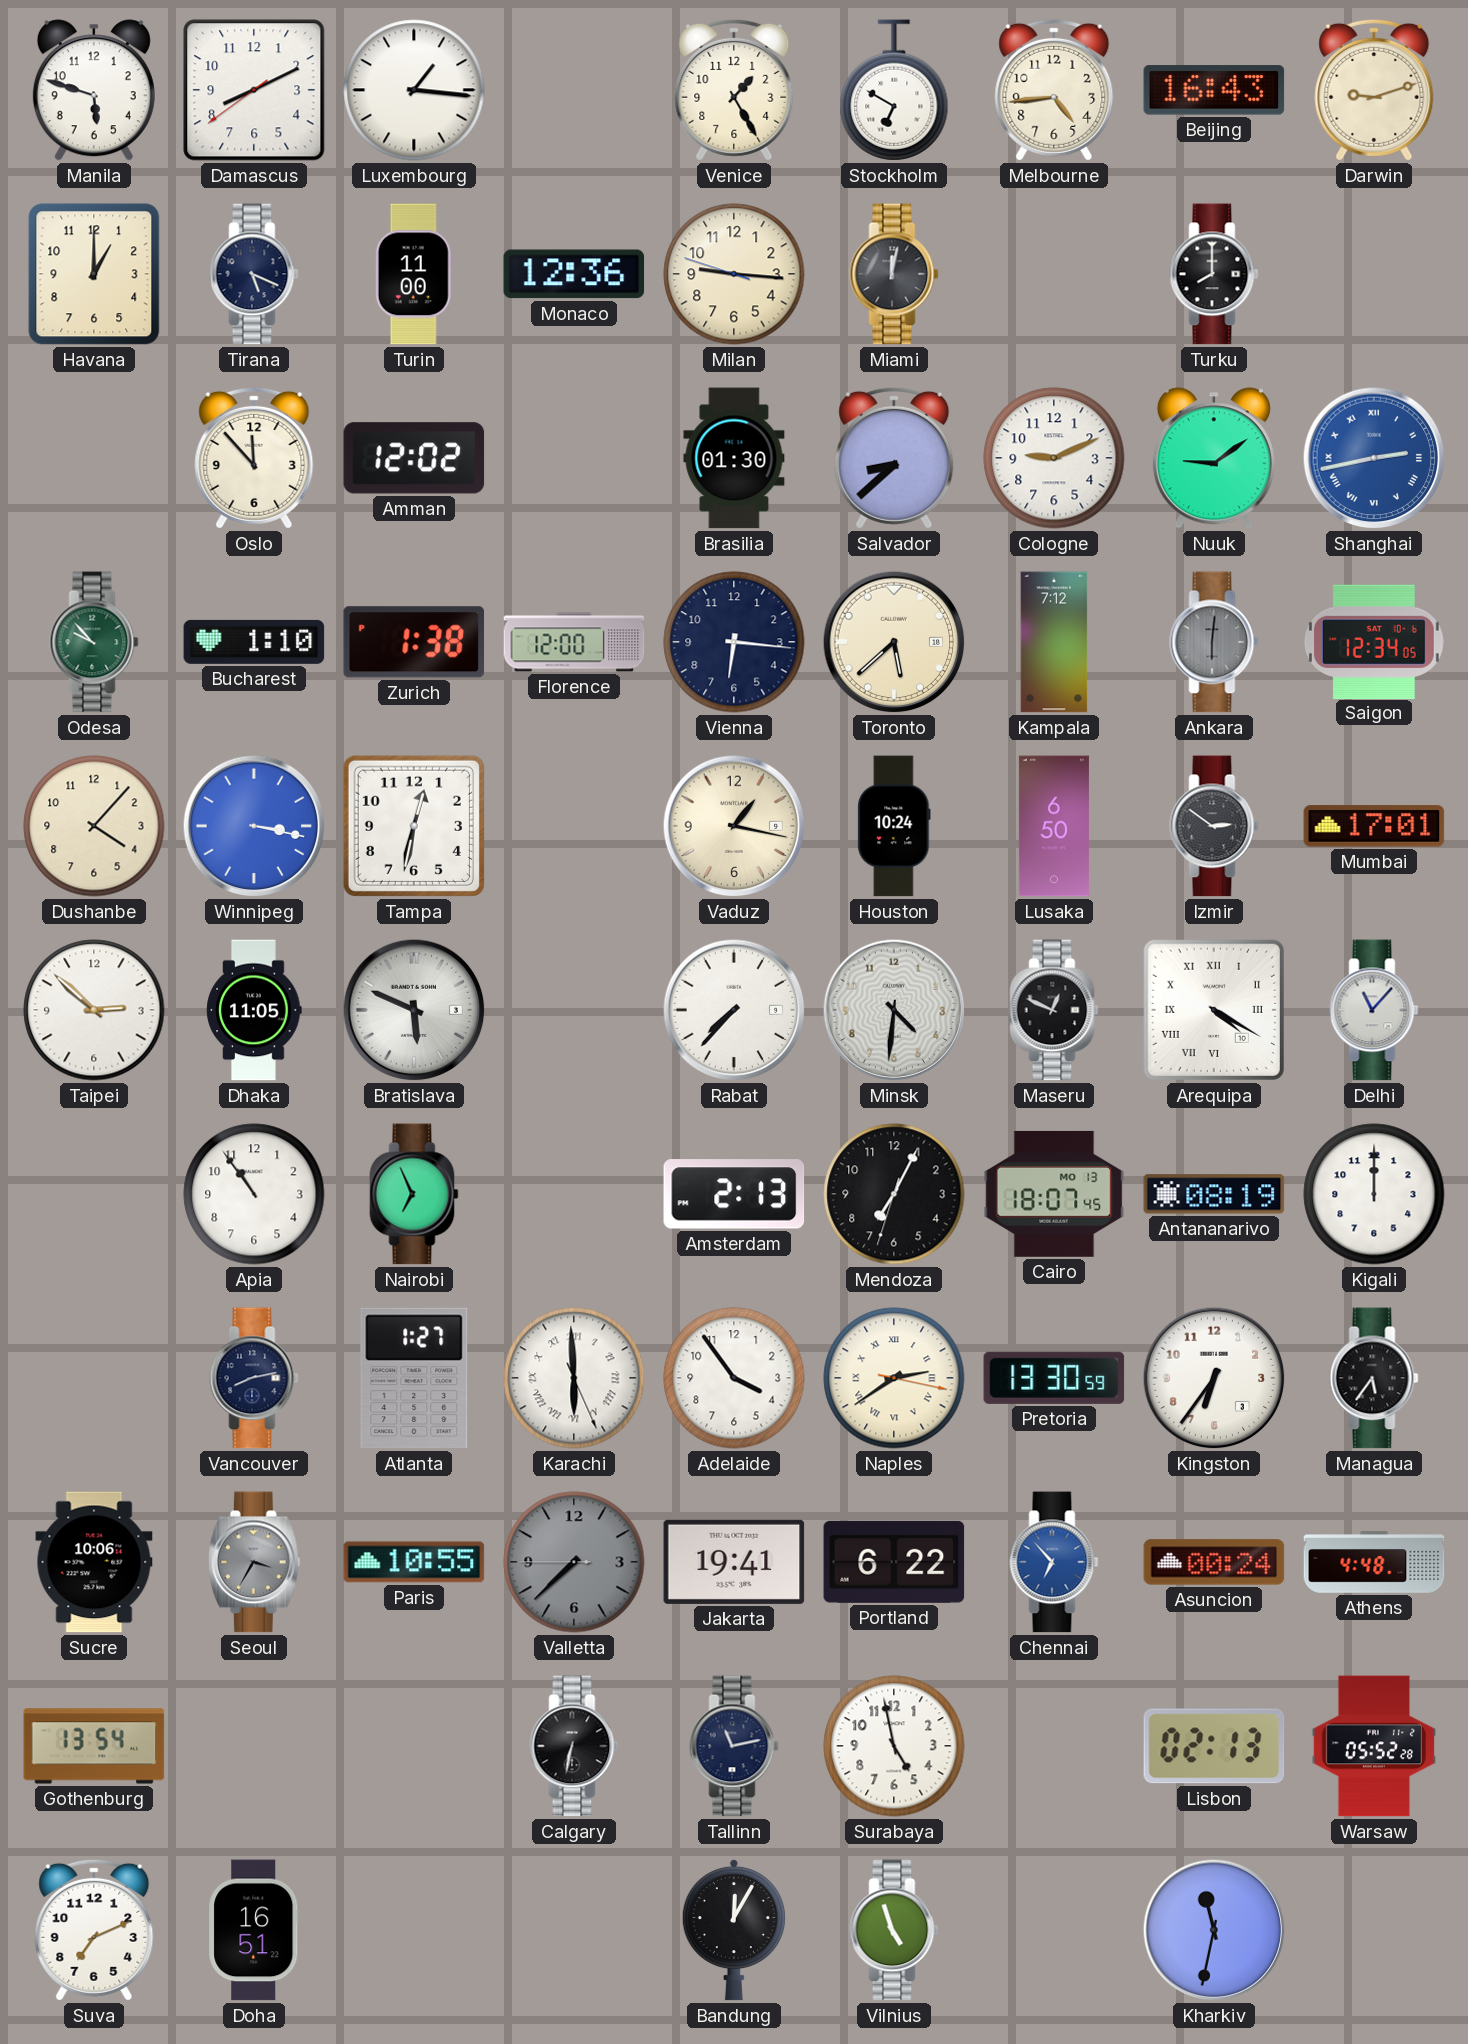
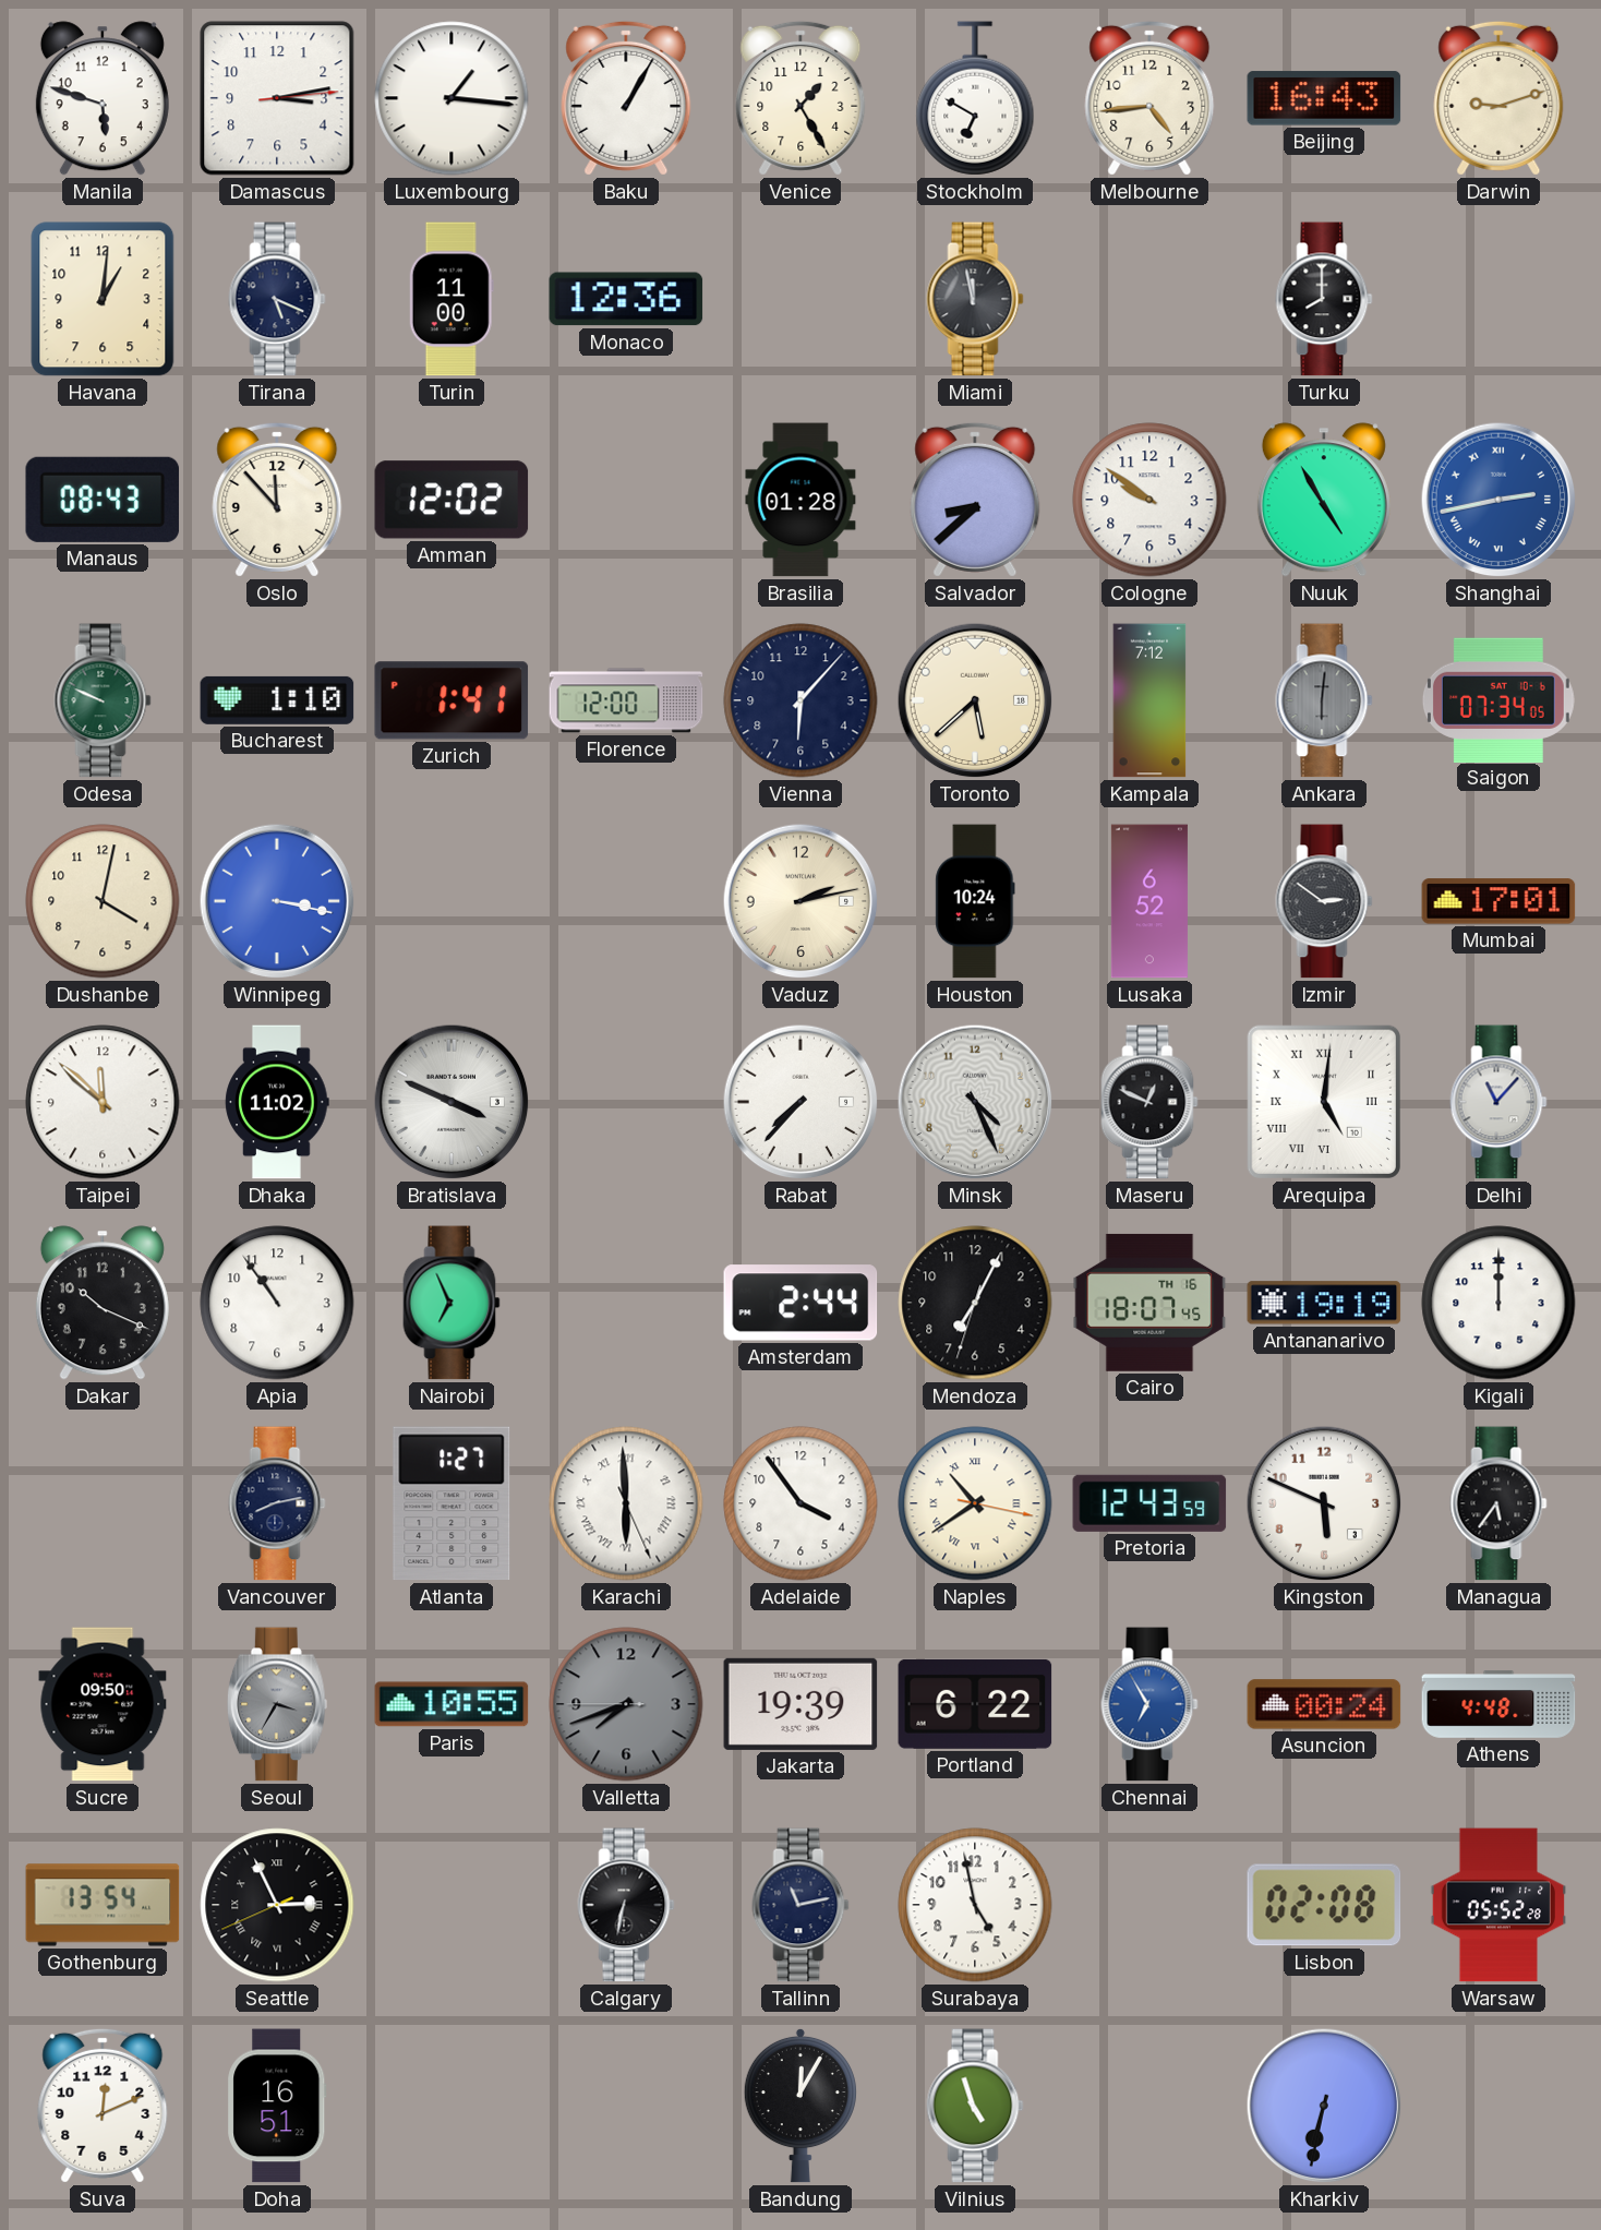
Damascus: 8:10 -> 3:13
Baku: none -> 1:05
Havana: 1:00 -> 1:01
Milan: 9:15 -> none
Miami: 12:02 -> 11:58
Manaus: none -> 08:43
Brasilia: 01:30 -> 01:28
Cologne: 9:11 -> 9:51
Nuuk: 9:09 -> 4:55
Odesa: 9:53 -> 9:49
Zurich: 1:38 -> 1:41
Vienna: 6:16 -> 6:07
Saigon: 12:34 -> 07:34
Dushanbe: 4:07 -> 4:02
Tampa: 12:32 -> none
Vaduz: 1:17 -> 2:13
Lusaka: 6:50 -> 6:52
Taipei: 2:52 -> 11:52
Dhaka: 11:05 -> 11:02
Bratislava: 5:49 -> 3:49
Minsk: 4:31 -> 4:26
Arequipa: 4:20 -> 5:01
Dakar: none -> 10:19
Amsterdam: 2:13 -> 2:44
Cairo date: MO 13 -> TH 16
Antananarivo: 08:19 -> 19:19
Naples: 2:39 -> 10:39
Pretoria: 13:30 -> 12:43
Kingston: 6:36 -> 5:49
Sucre: 10:06 -> 09:50
Valletta: 7:37 -> 7:41
Jakarta: 19:41 -> 19:39
Chennai: 6:53 -> 6:55
Seattle: none -> 2:55
Lisbon: 02:13 -> 02:08
Suva: 7:11 -> 12:11
Kharkiv: 11:32 -> 6:32
